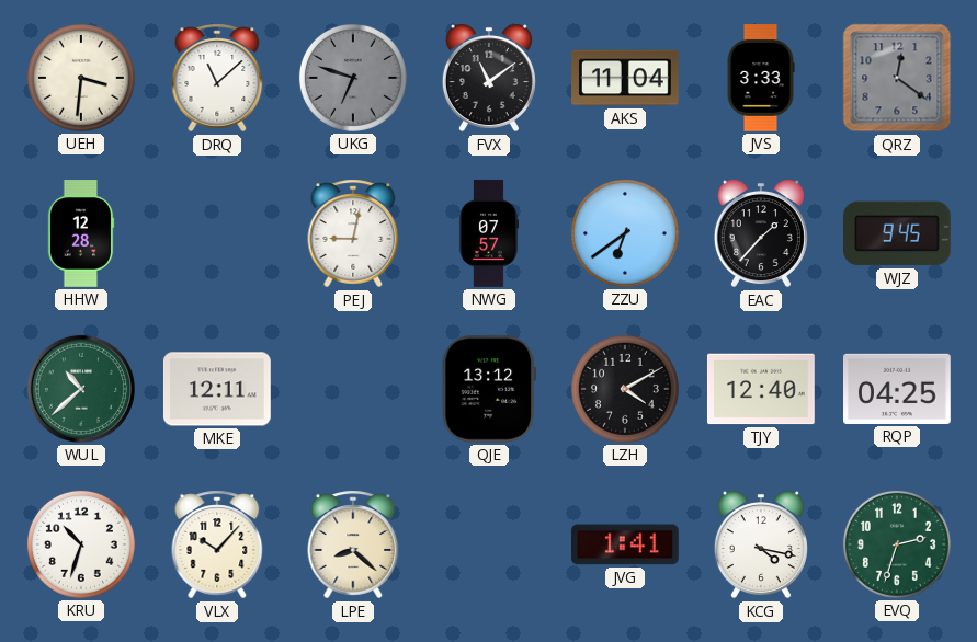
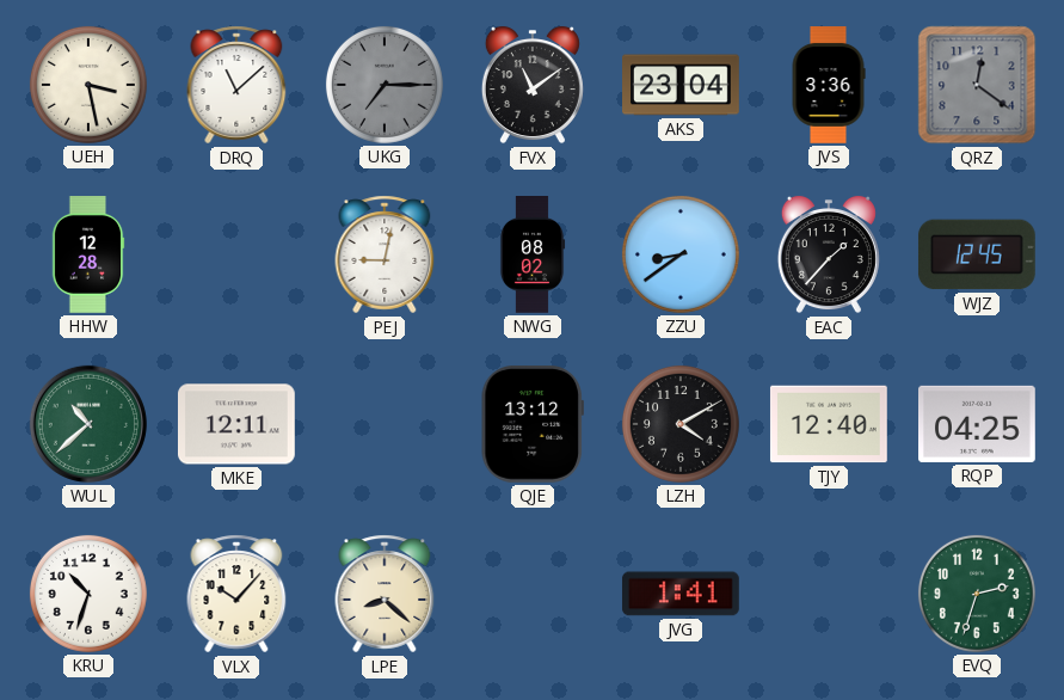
UEH: 3:31 -> 3:28
UKG: 6:48 -> 7:15
AKS: 11:04 -> 23:04
JVS: 3:33 -> 3:36
NWG: 07:57 -> 08:02
ZZU: 6:39 -> 8:39
WJZ: 9:45 -> 12:45
KCG: 4:17 -> none
